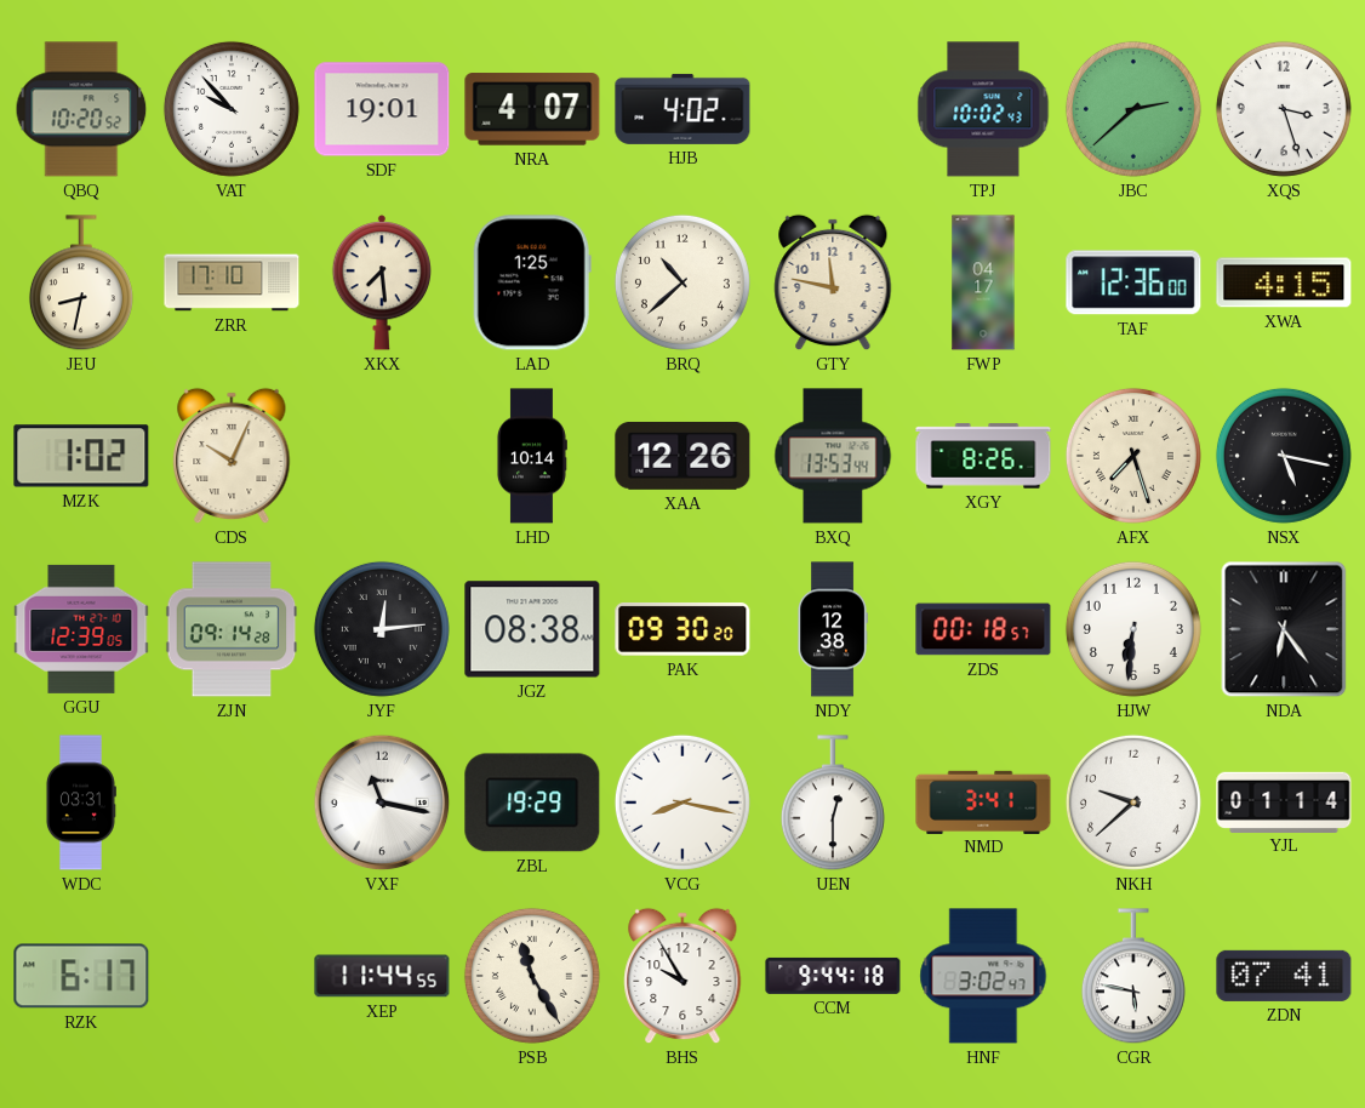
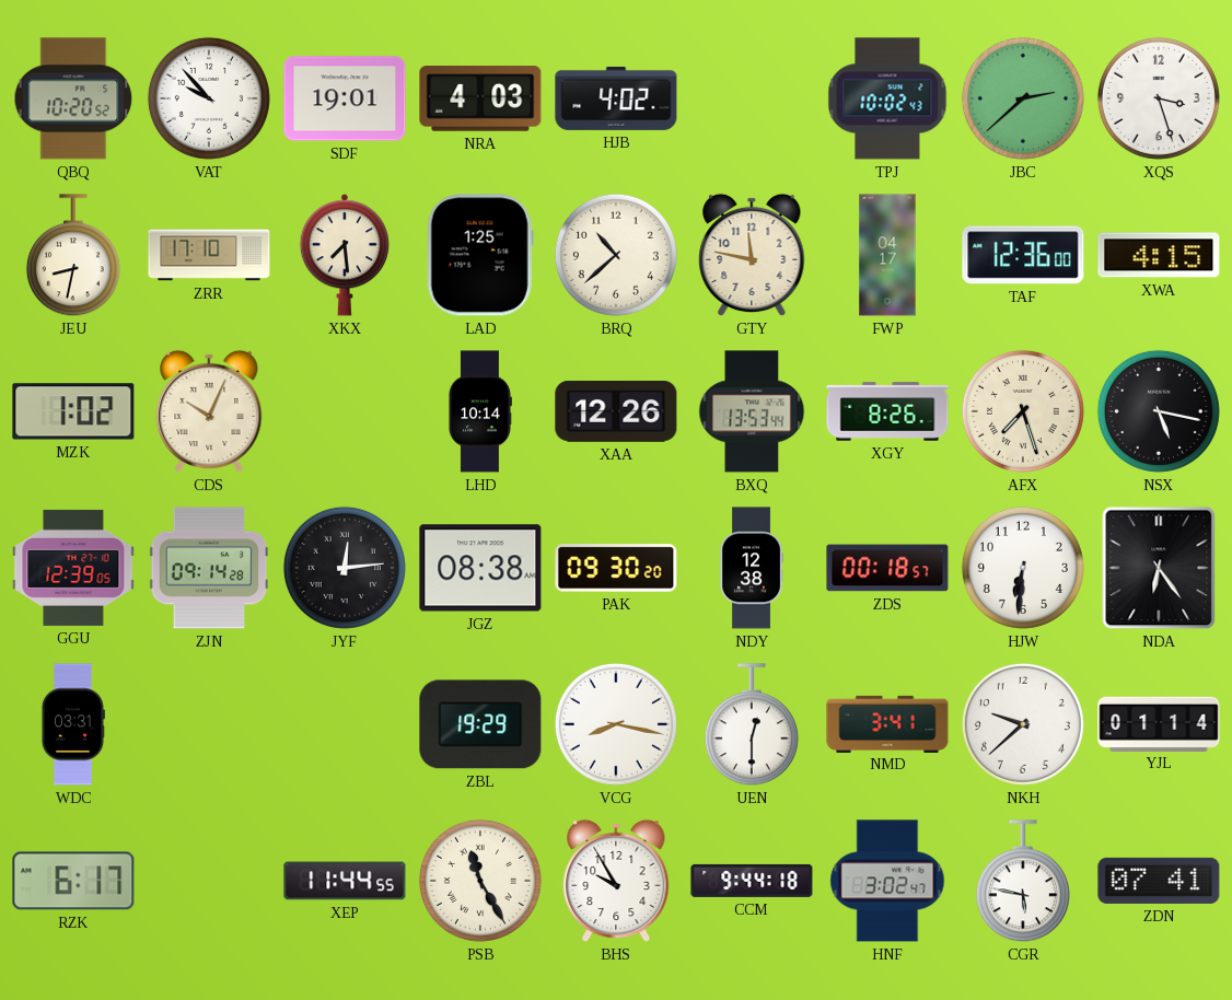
NRA: 4:07 -> 4:03
VXF: 11:17 -> none
